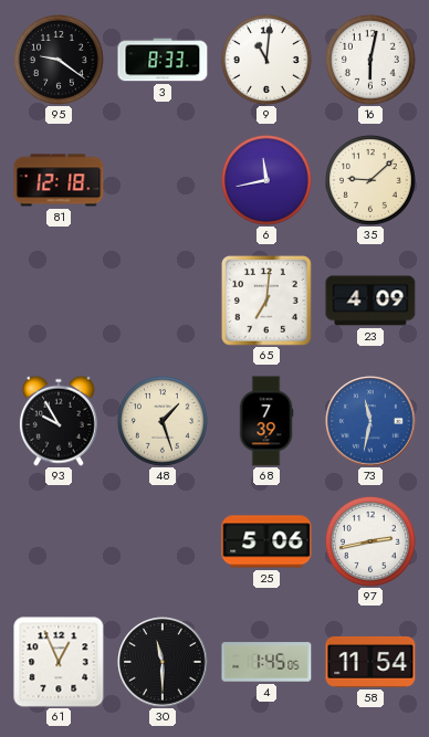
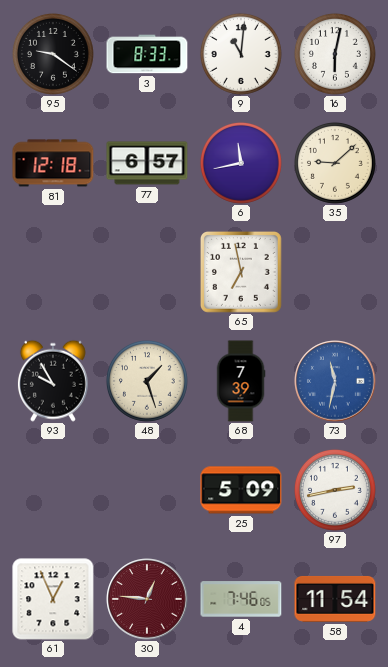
77: none -> 6:57
65: 7:01 -> 6:58
23: 4:09 -> none
25: 5:06 -> 5:09
30: 11:30 -> 12:46
30 dial: black -> burgundy
4: 1:45 -> 7:46
